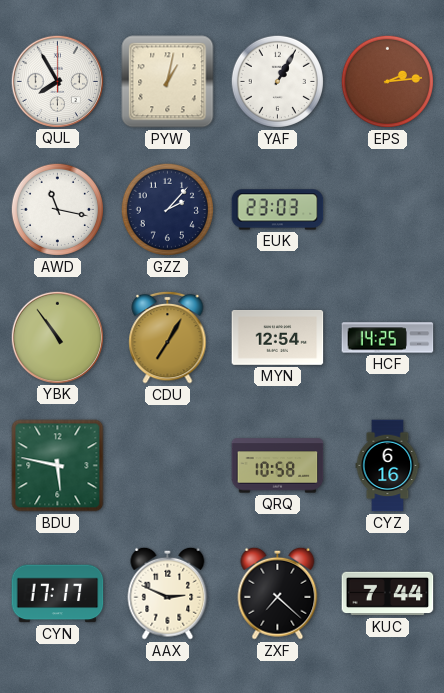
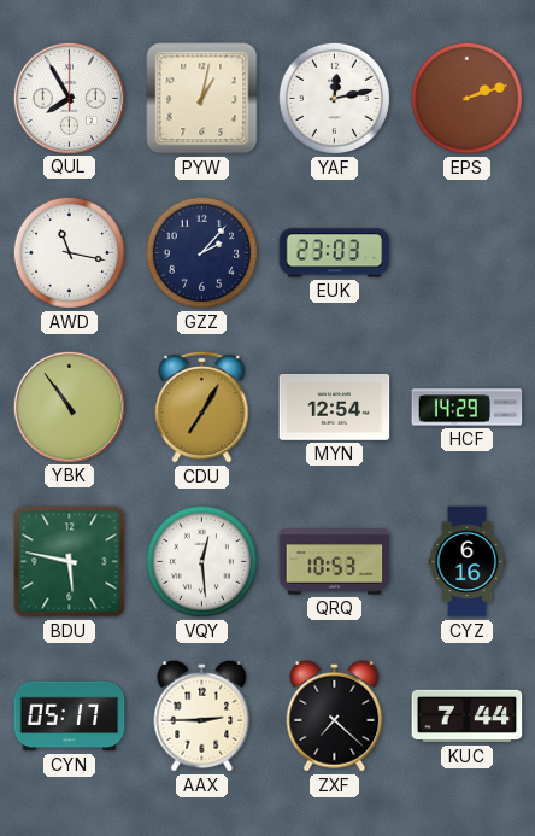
YAF: 1:05 -> 12:13
EPS: 2:14 -> 2:12
HCF: 14:25 -> 14:29
VQY: none -> 12:29
QRQ: 10:58 -> 10:53
CYN: 17:17 -> 05:17
AAX: 2:49 -> 2:45
